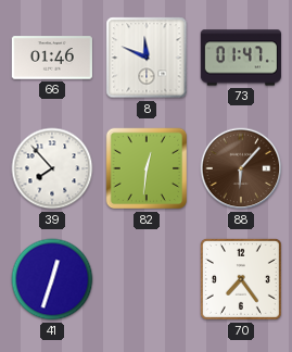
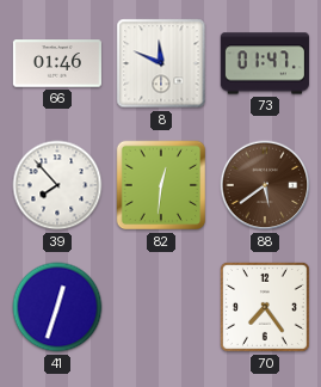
88: 6:07 -> 5:39
